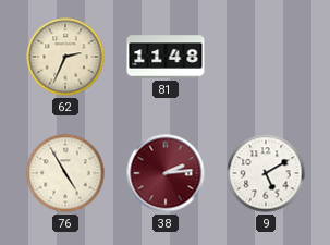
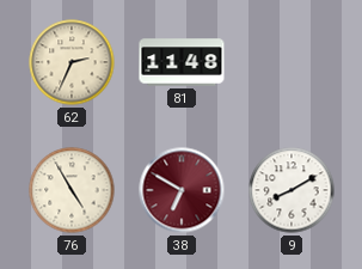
38: 2:14 -> 6:50
9: 5:10 -> 8:10
